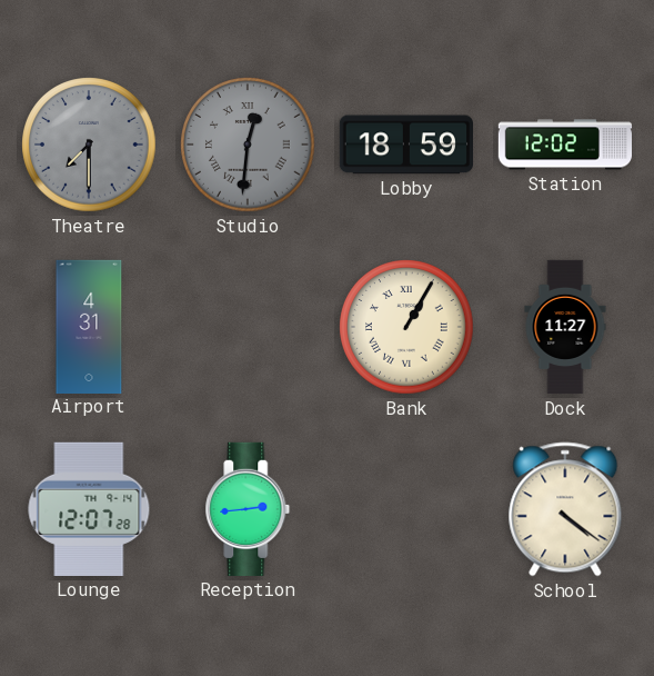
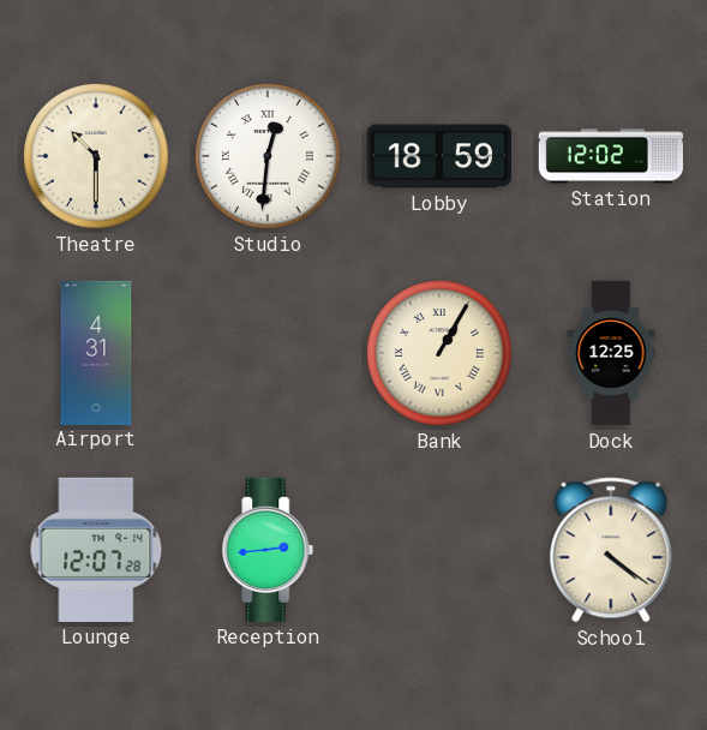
Theatre: 7:30 -> 10:30
Theatre dial: grey -> cream
Studio dial: grey -> white
Dock: 11:27 -> 12:25
